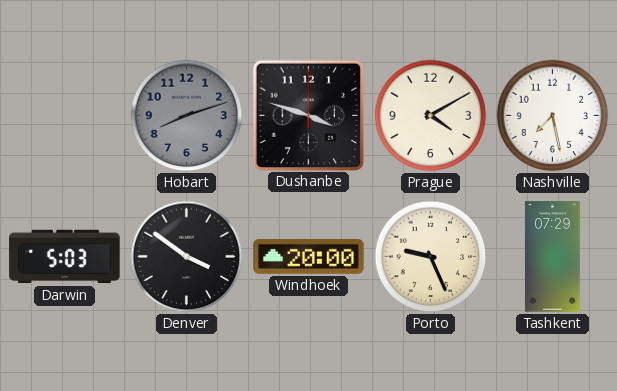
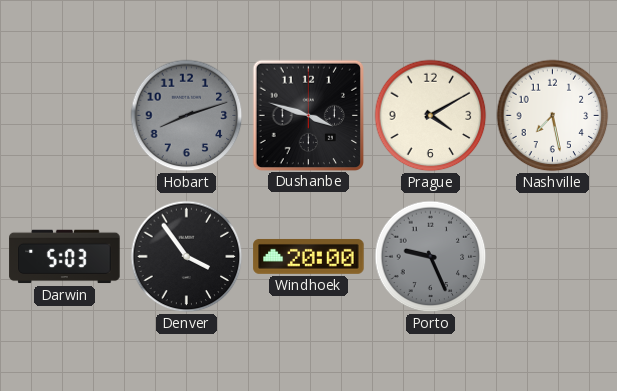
Denver: 3:51 -> 3:54
Porto dial: cream -> grey
Tashkent: 07:29 -> none
